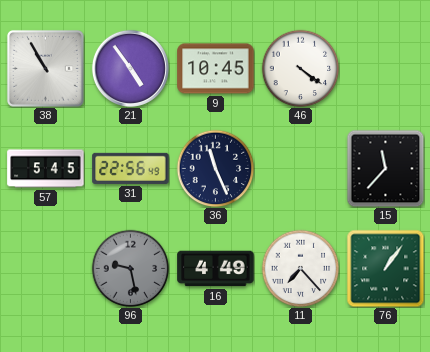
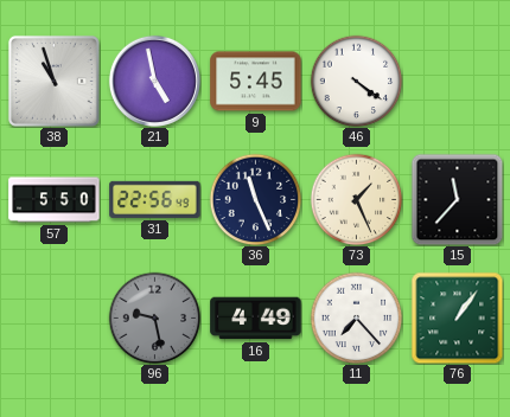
38: 10:55 -> 10:57
21: 4:54 -> 4:58
9: 10:45 -> 5:45
57: 5:45 -> 5:50
73: none -> 1:26
